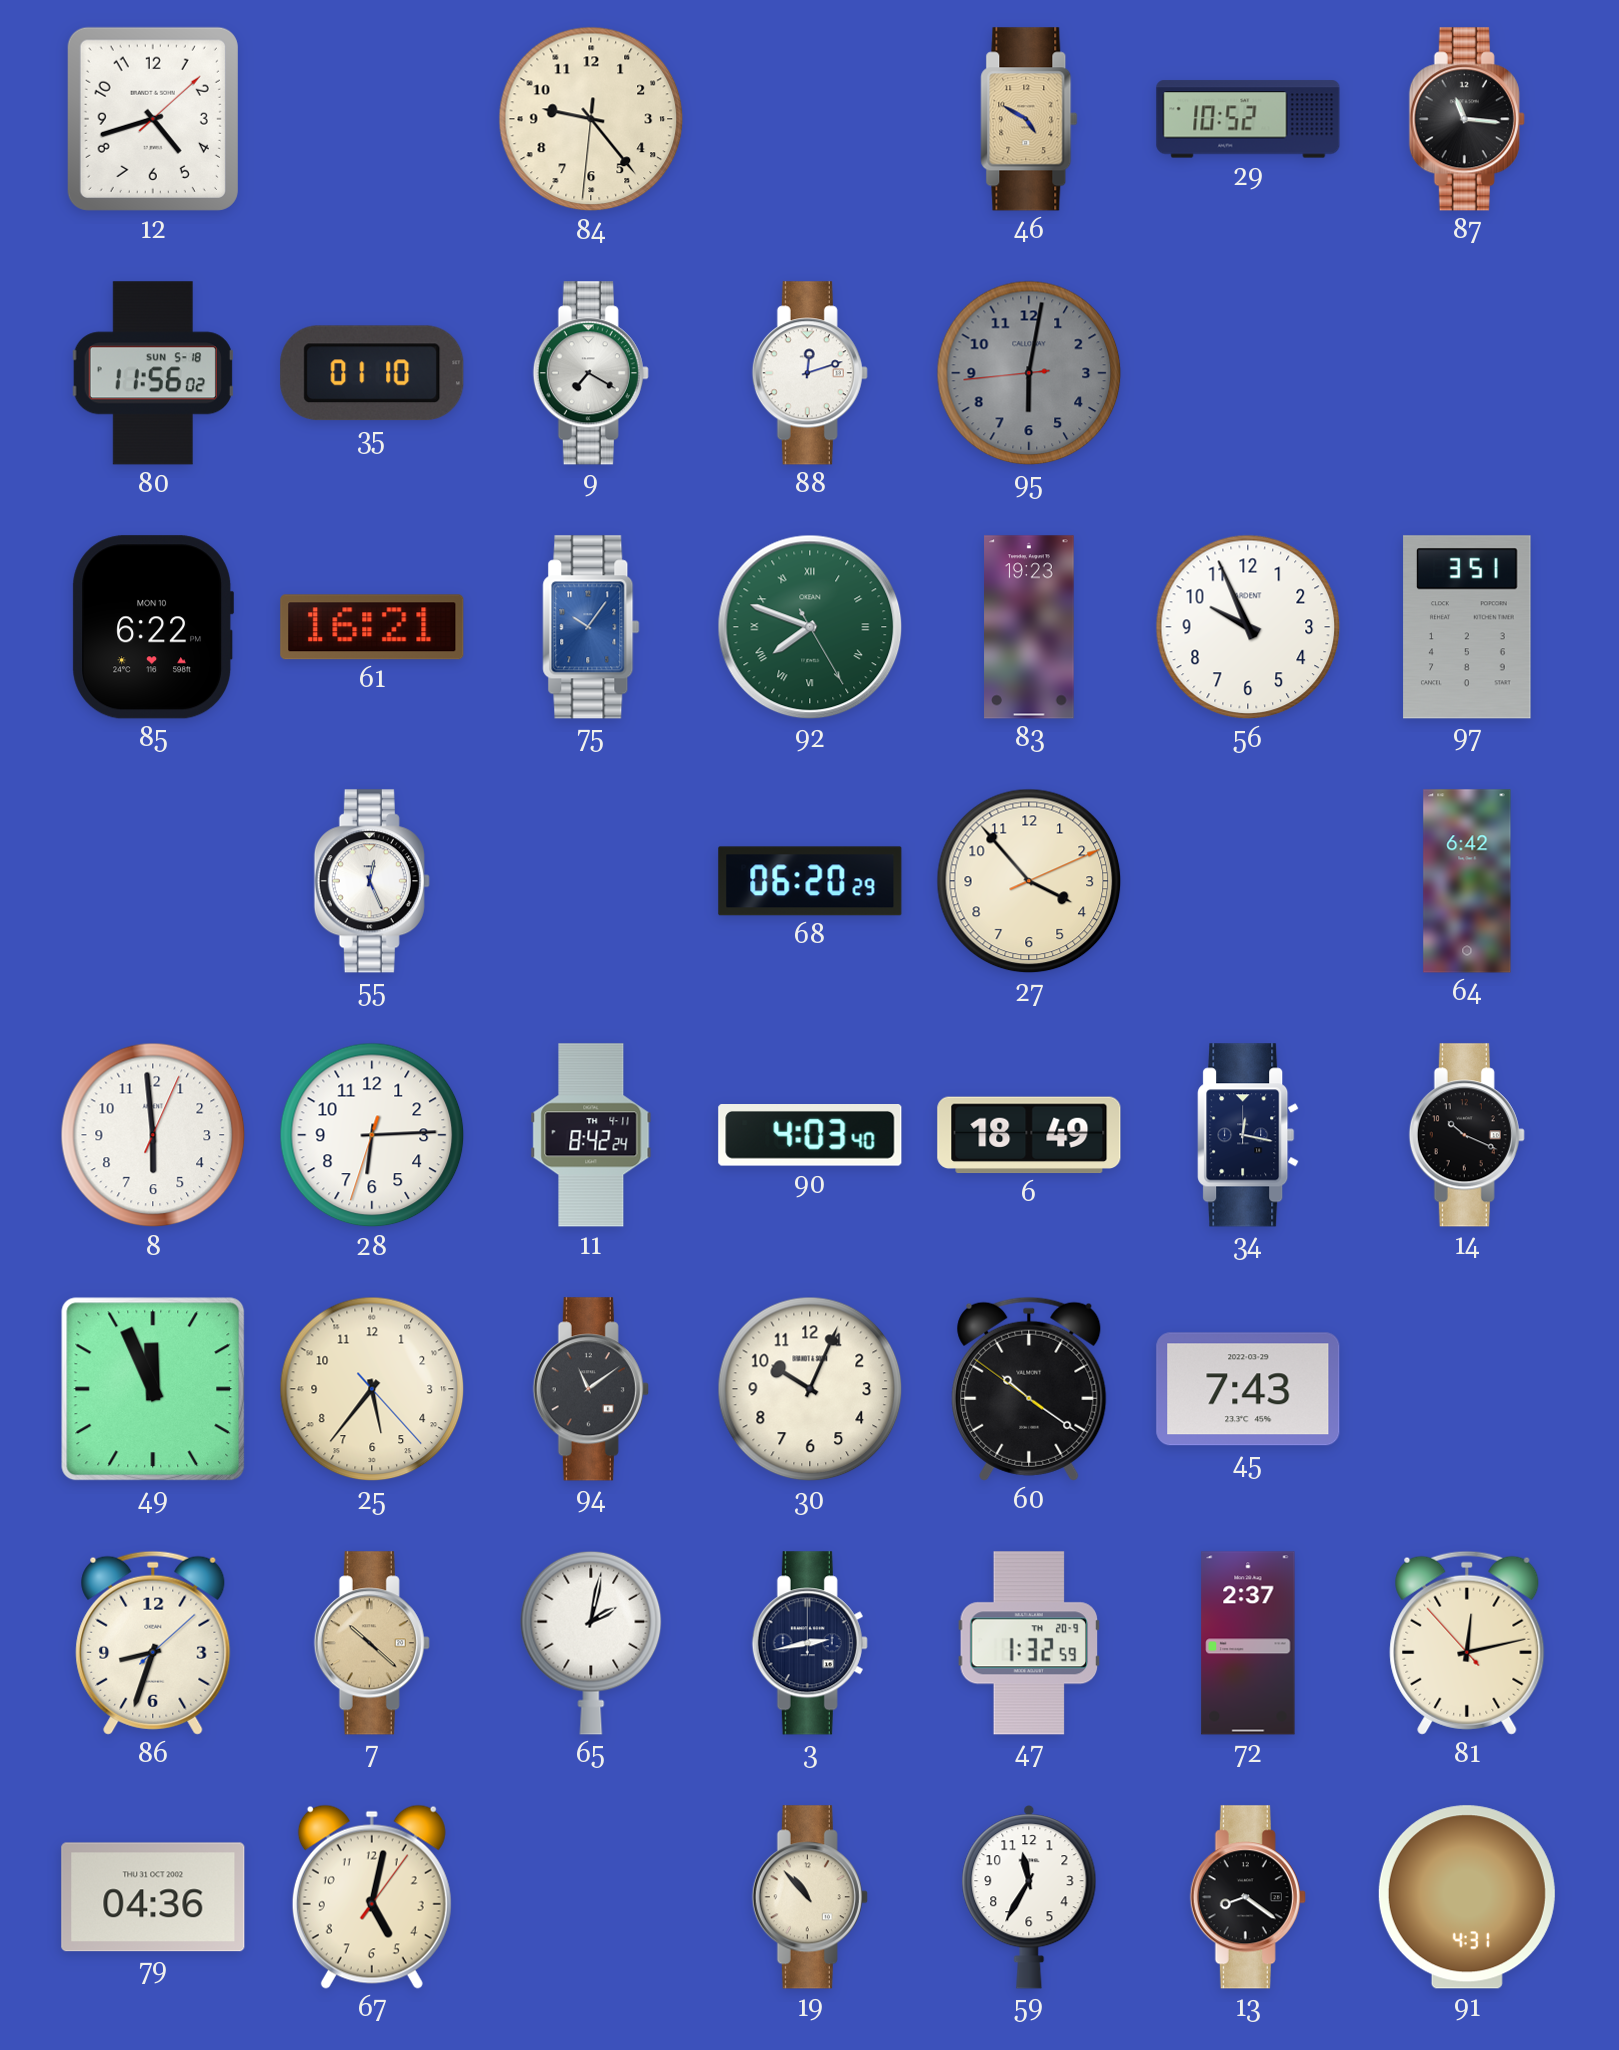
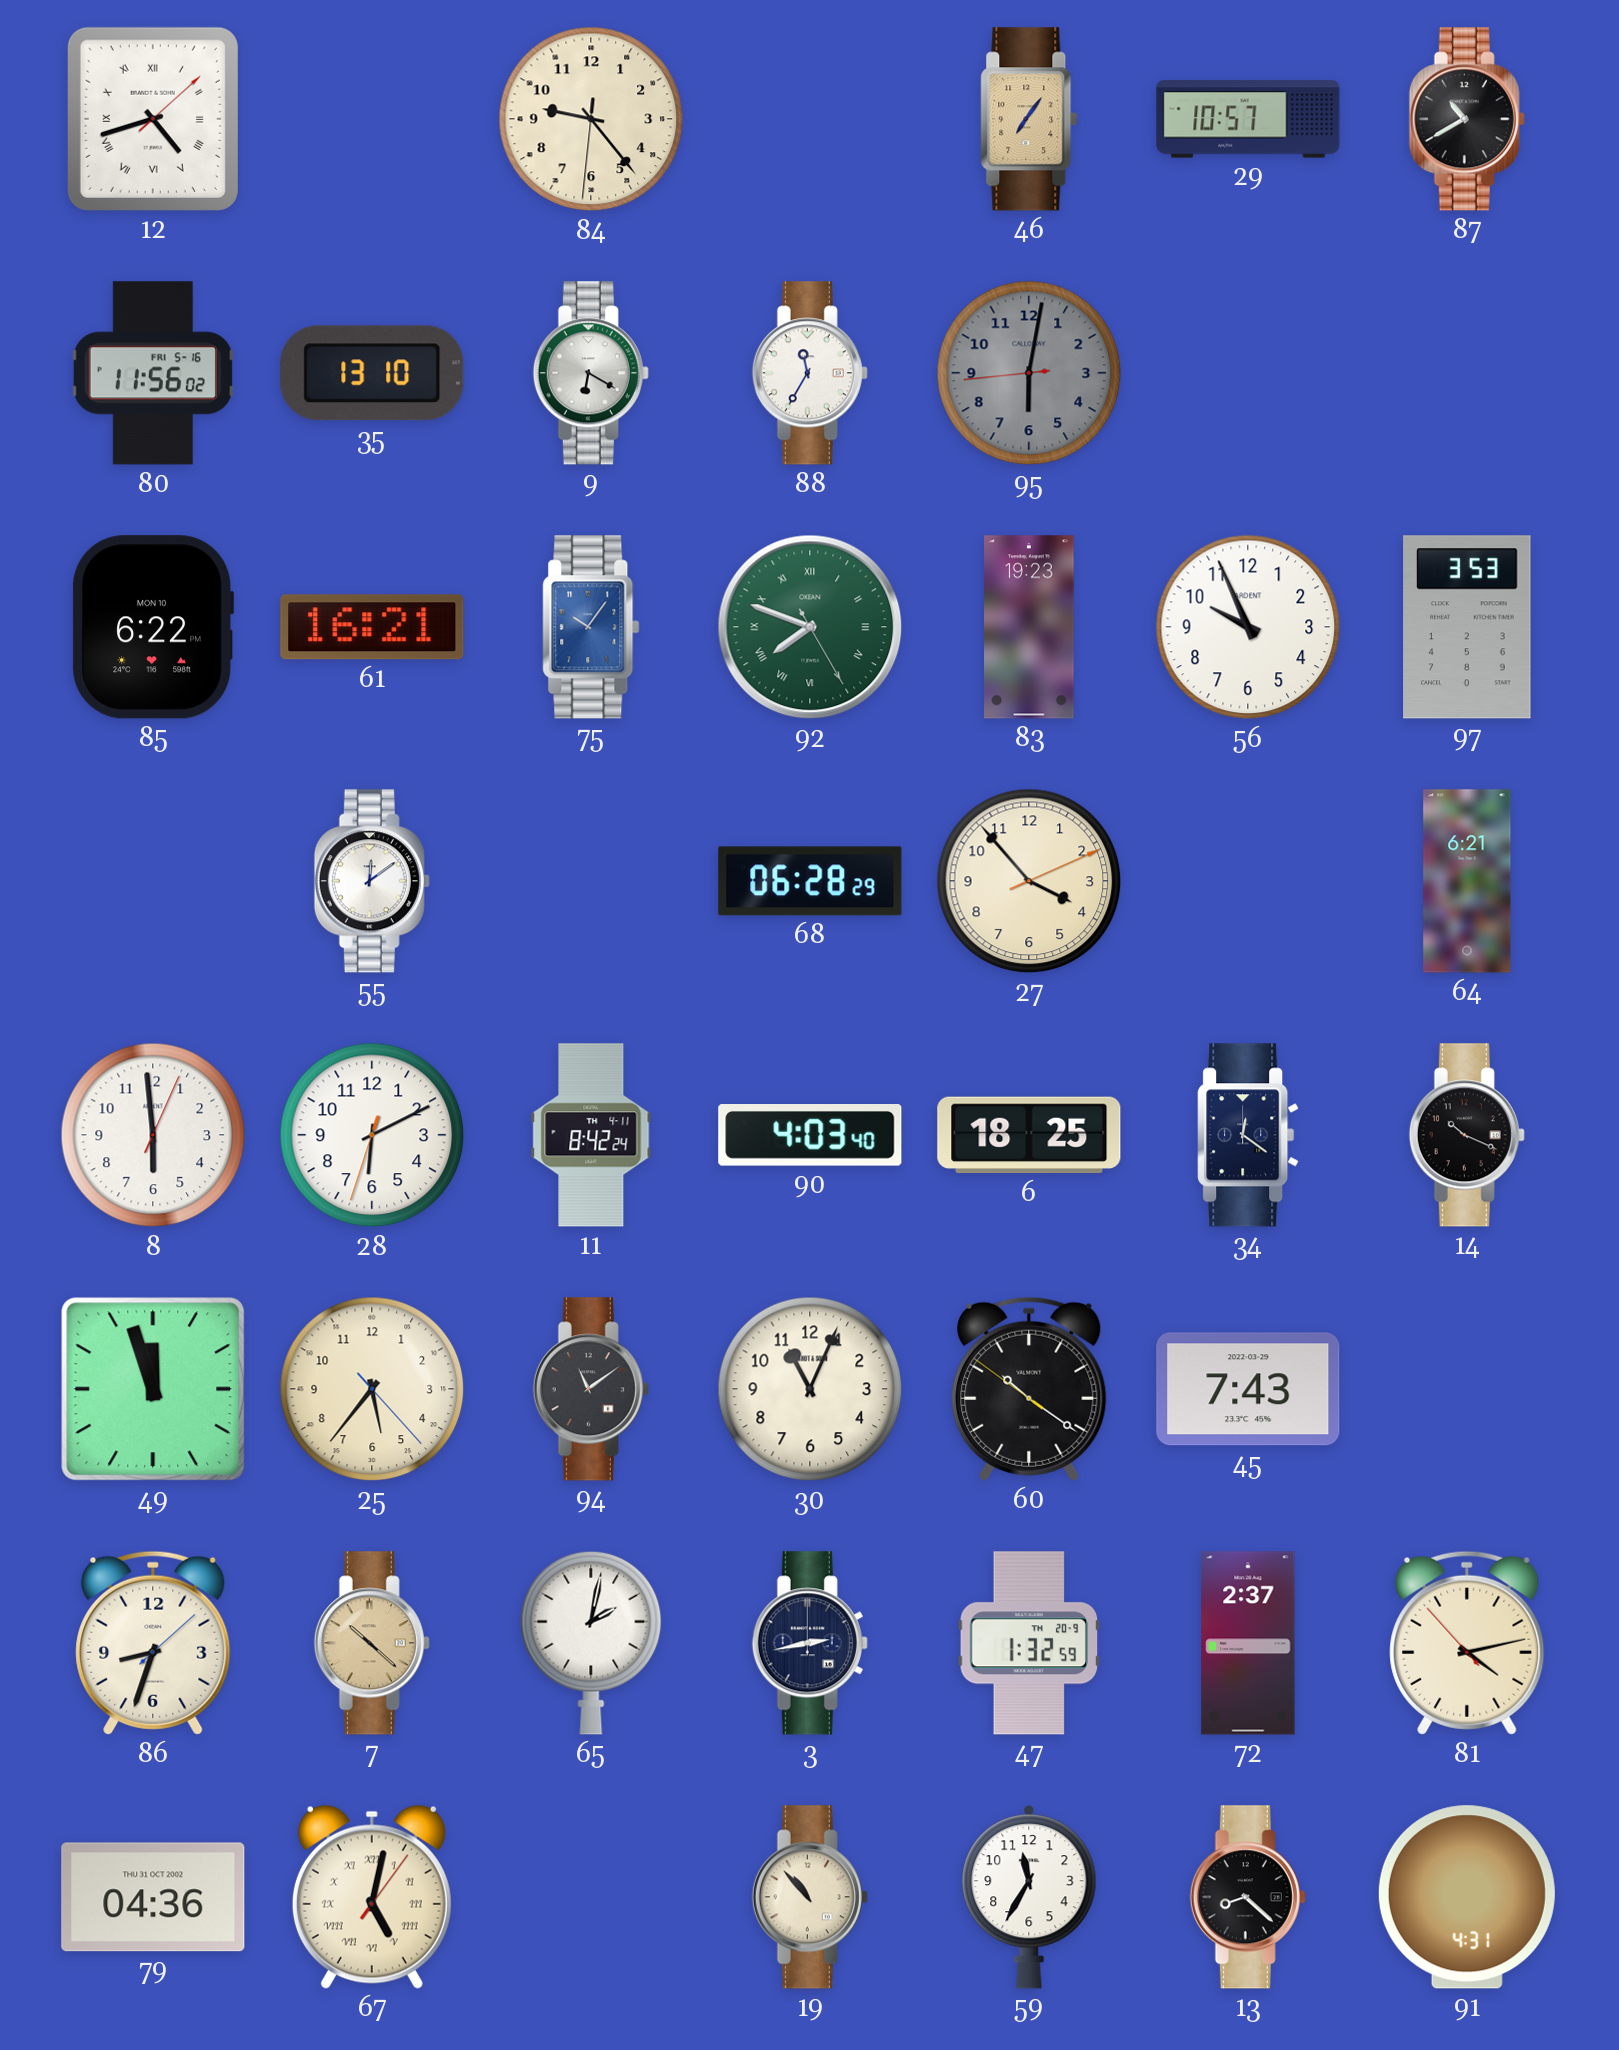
12 numerals: Arabic -> Roman
46: 4:50 -> 7:06
29: 10:52 -> 10:57
87: 11:16 -> 10:40
80 date: SUN 5-18 -> FRI 5-16
35: 01:10 -> 13:10
9: 7:20 -> 6:20
88: 12:12 -> 11:35
97: 3:51 -> 3:53
55: 12:26 -> 12:09
68: 06:20 -> 06:28
64: 6:42 -> 6:21
28: 6:14 -> 6:10
6: 18:49 -> 18:25
34: 12:17 -> 12:21
49: 11:56 -> 11:57
30: 10:04 -> 11:04
81: 12:12 -> 4:12
67 numerals: Arabic -> Roman
13: 8:21 -> 8:22
